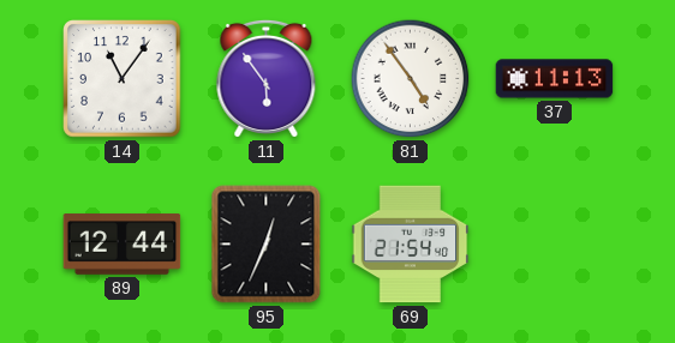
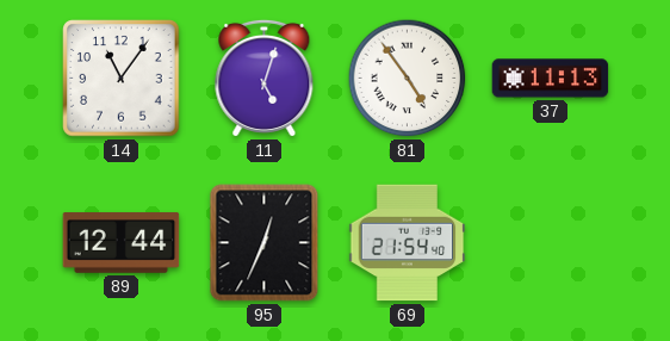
11: 5:54 -> 5:03
